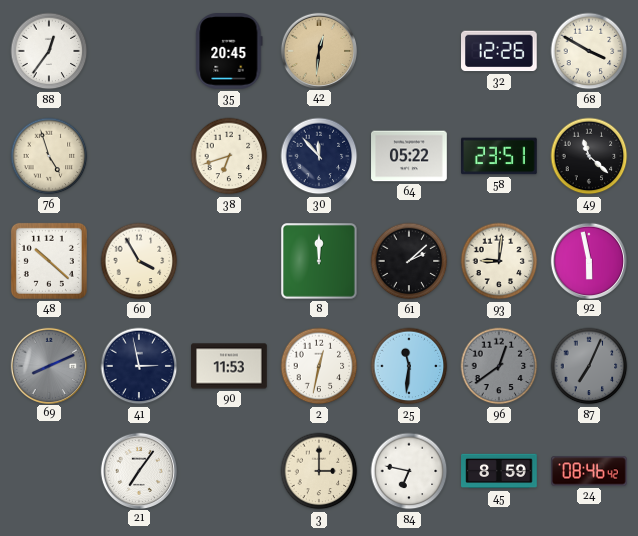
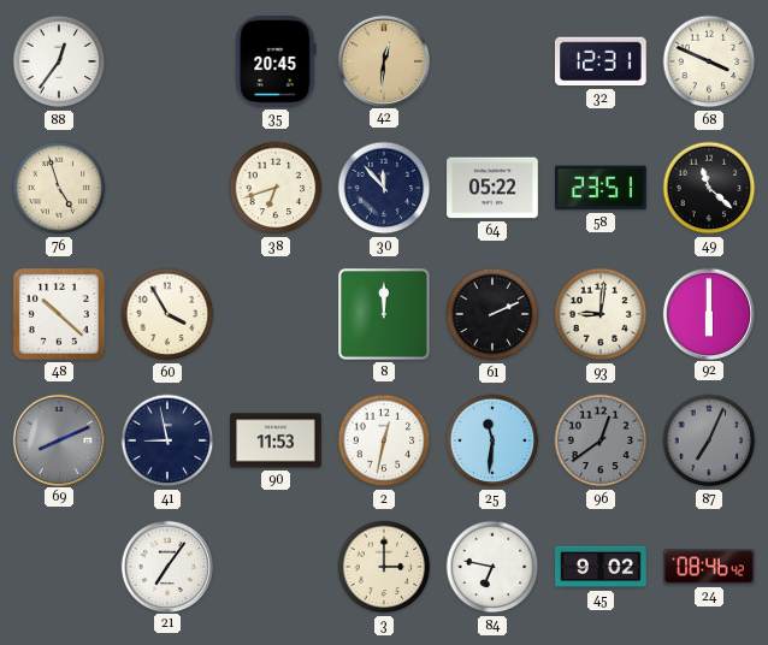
32: 12:26 -> 12:31
68: 3:50 -> 3:49
61: 2:08 -> 2:11
92: 5:58 -> 6:00
41: 2:58 -> 8:58
45: 8:59 -> 9:02
